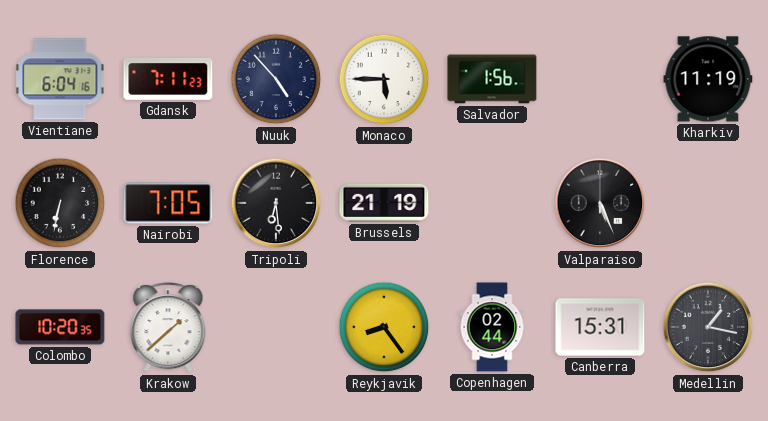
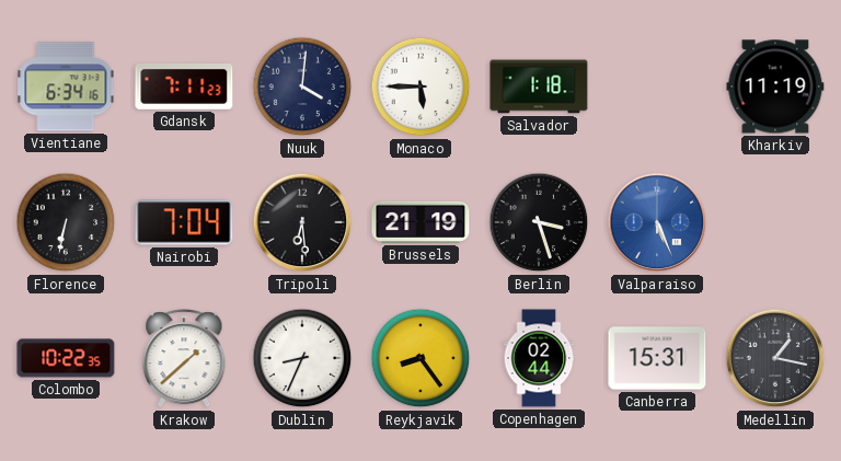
Vientiane: 6:04 -> 6:34
Nuuk: 4:53 -> 4:01
Salvador: 1:56 -> 1:18
Nairobi: 7:05 -> 7:04
Berlin: none -> 3:27
Valparaiso dial: black -> blue
Colombo: 10:20 -> 10:22
Dublin: none -> 8:34
